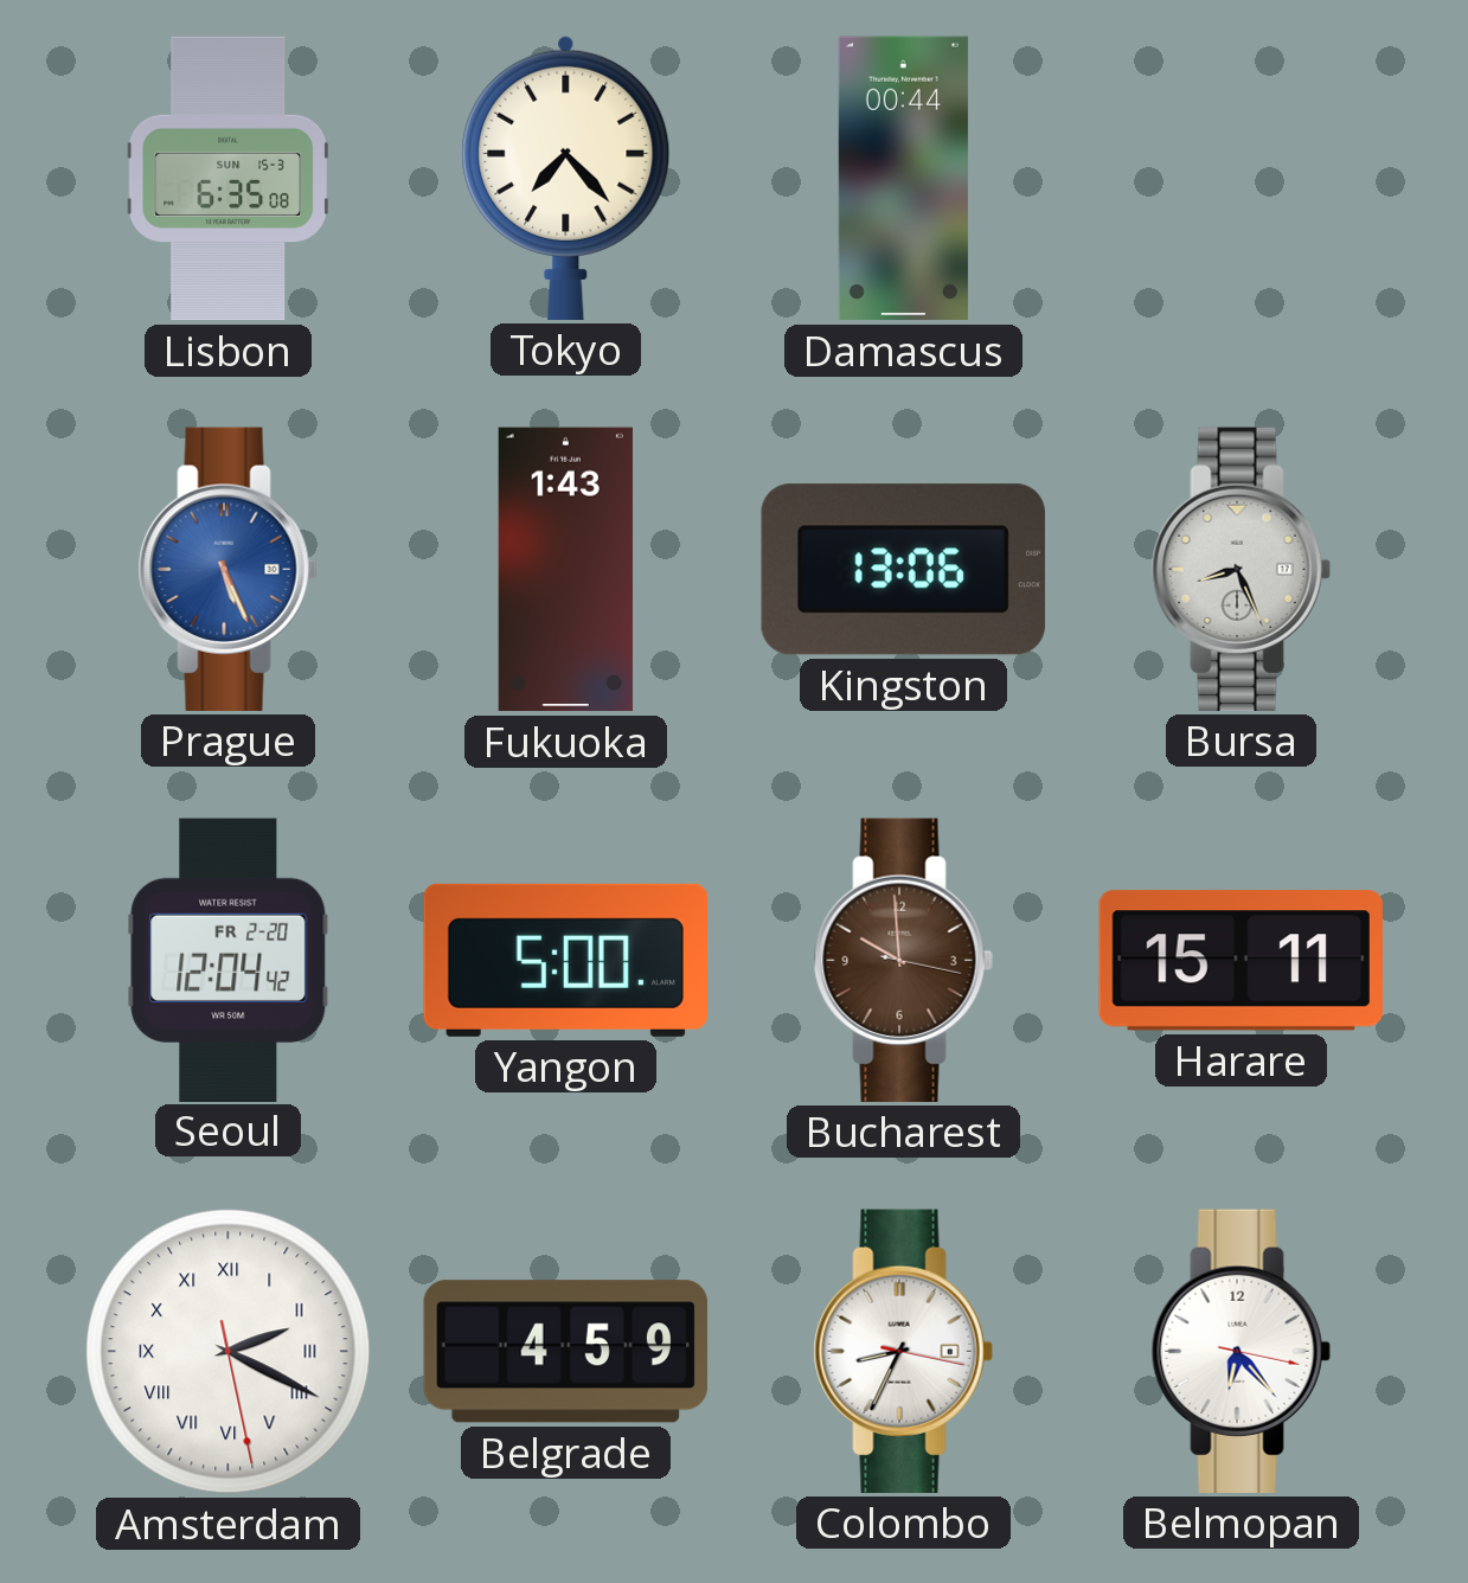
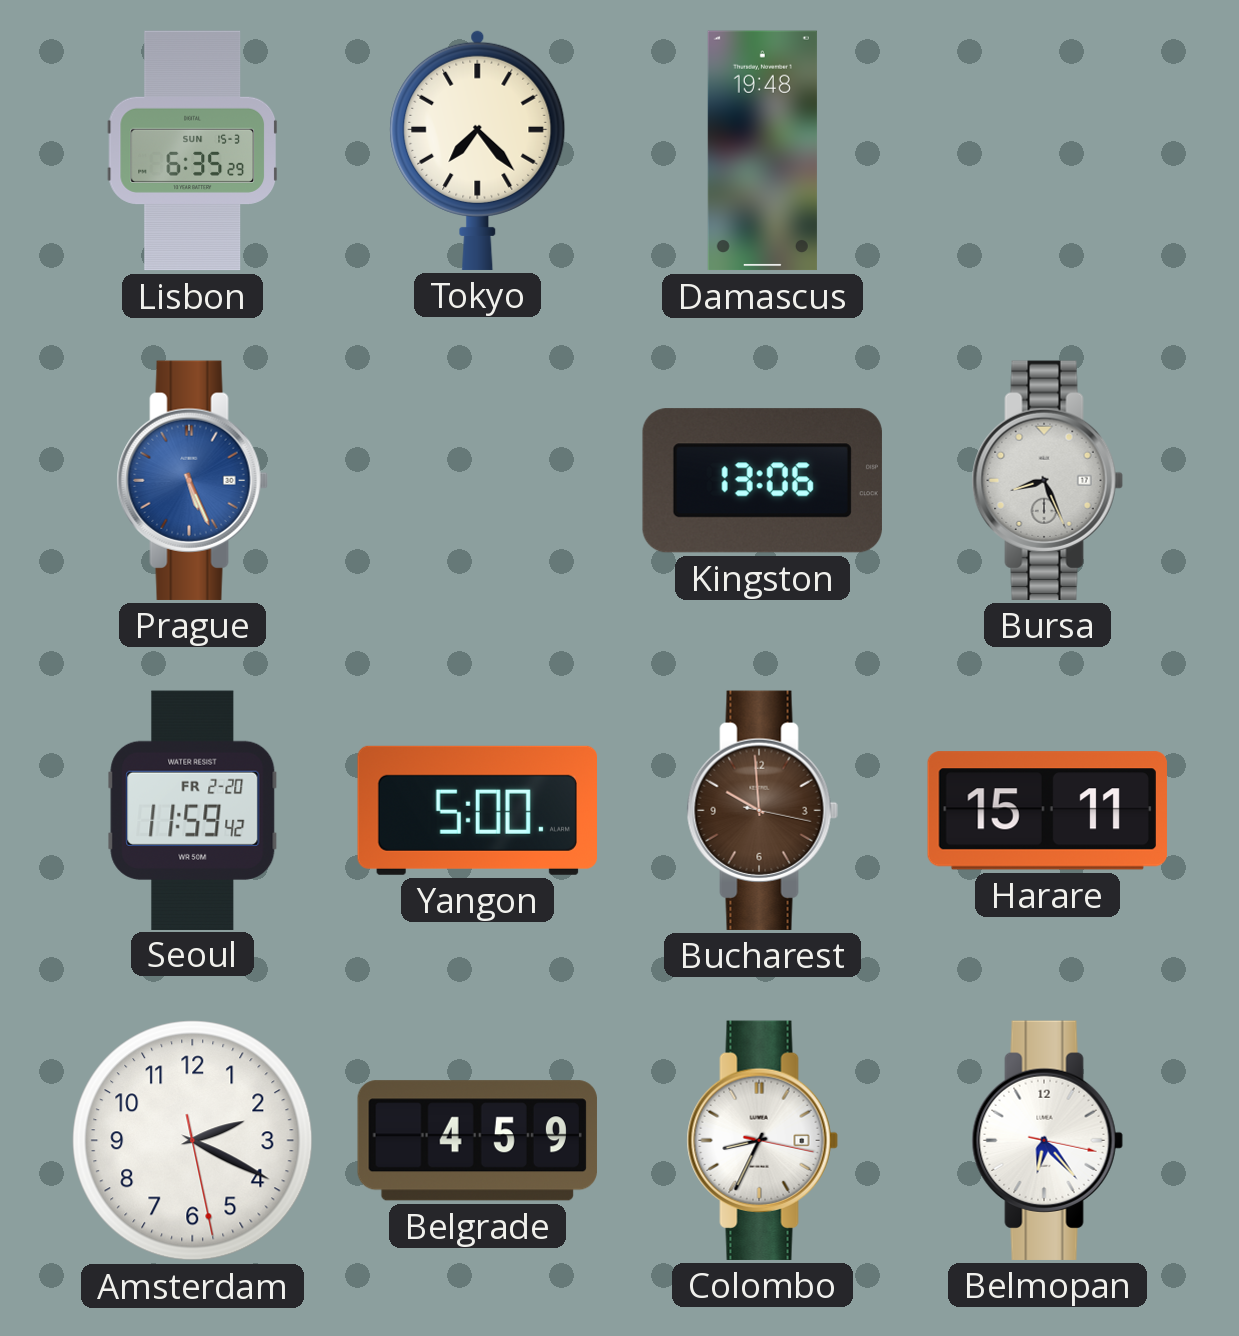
Lisbon: 6:35:08 -> 6:35:29
Damascus: 00:44 -> 19:48
Fukuoka: 1:43 -> none
Seoul: 12:04 -> 11:59
Amsterdam numerals: Roman -> Arabic
